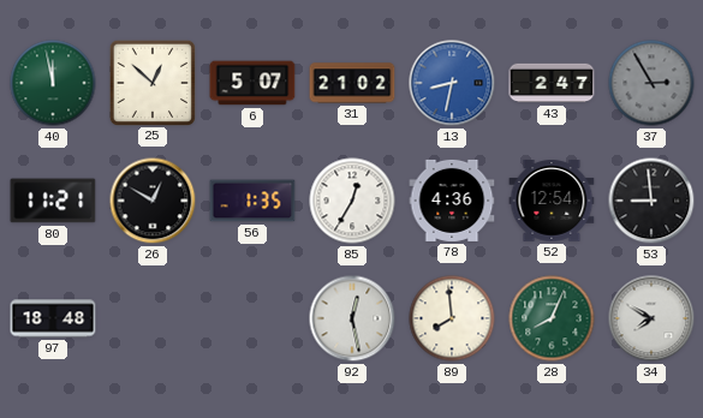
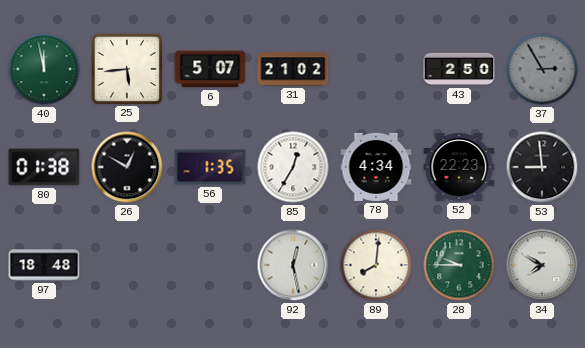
25: 12:52 -> 5:44
13: 8:32 -> none
43: 2:47 -> 2:50
80: 11:21 -> 01:38
78: 4:36 -> 4:34
52: 12:54 -> 22:23
89: 7:59 -> 8:01
28: 8:04 -> 9:45
